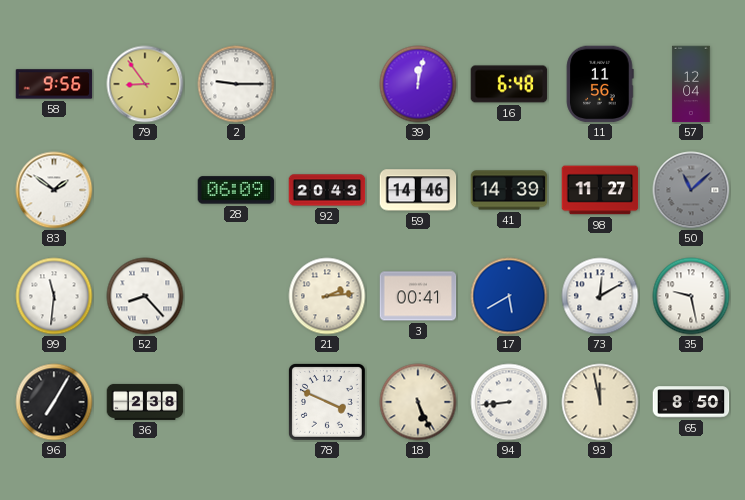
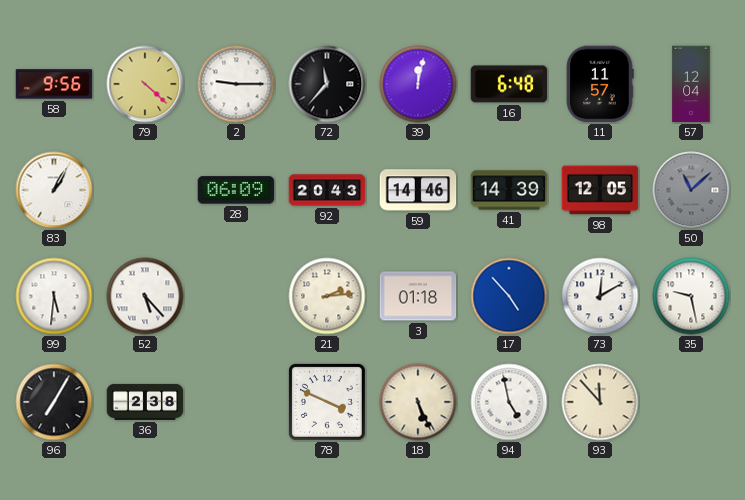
79: 8:54 -> 4:22
72: none -> 11:37
11: 11:56 -> 11:57
83: 1:51 -> 1:05
98: 11:27 -> 12:05
99: 11:31 -> 5:31
52: 8:23 -> 5:23
3: 00:41 -> 01:18
17: 5:40 -> 4:53
94: 8:44 -> 4:58
93: 11:58 -> 11:53
65: 8:50 -> none
